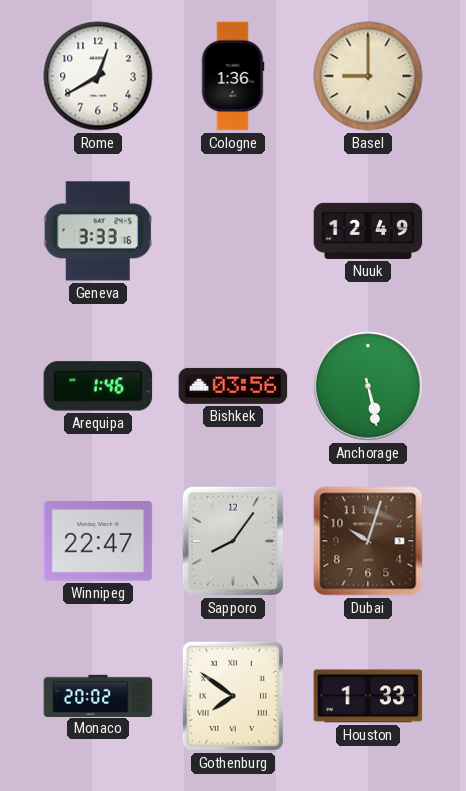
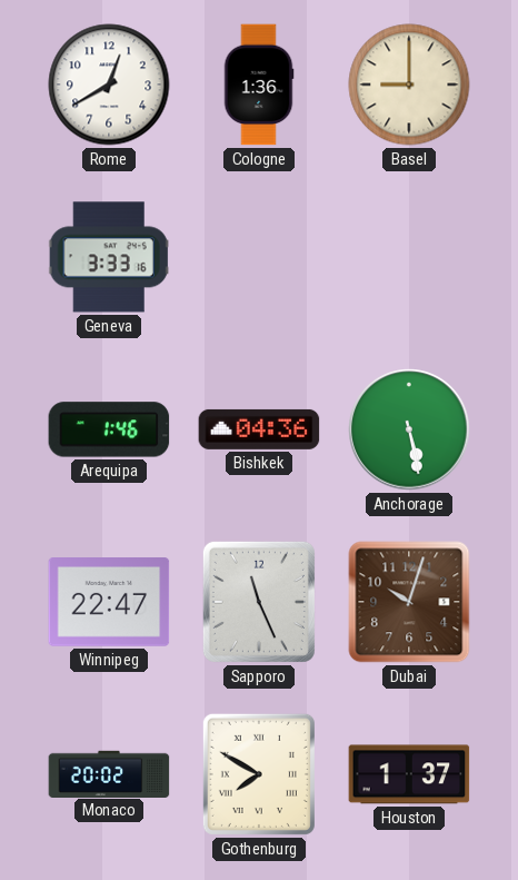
Nuuk: 12:49 -> none
Bishkek: 03:56 -> 04:36
Sapporo: 8:06 -> 11:26
Gothenburg: 7:51 -> 7:50
Houston: 1:33 -> 1:37
